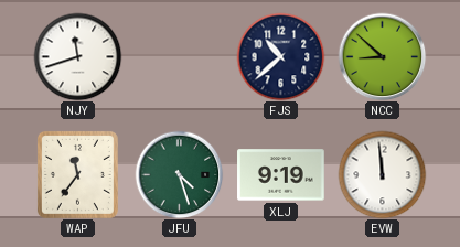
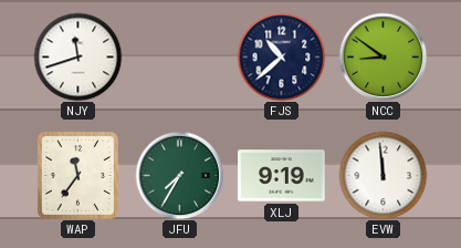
NCC: 8:52 -> 8:51
JFU: 4:27 -> 7:35
